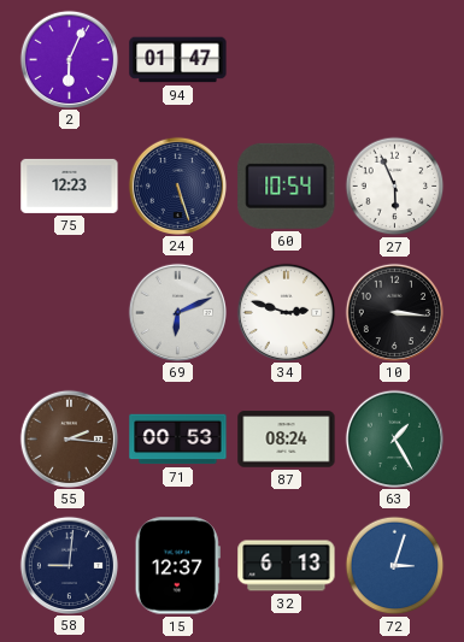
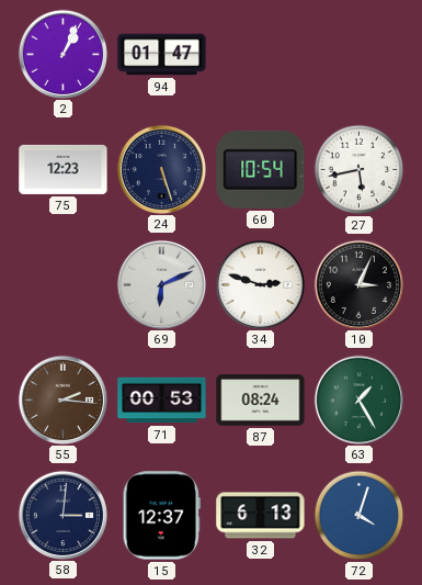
2: 6:04 -> 1:04
27: 5:56 -> 5:43
10: 3:16 -> 3:04
58: 9:01 -> 3:01
72: 3:03 -> 4:03
